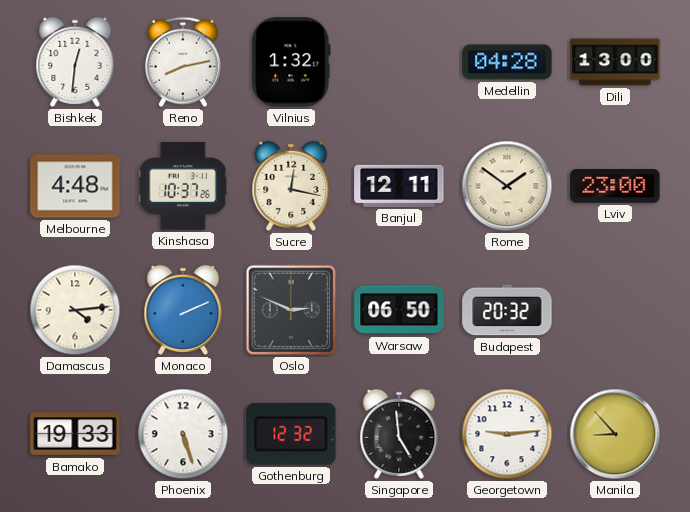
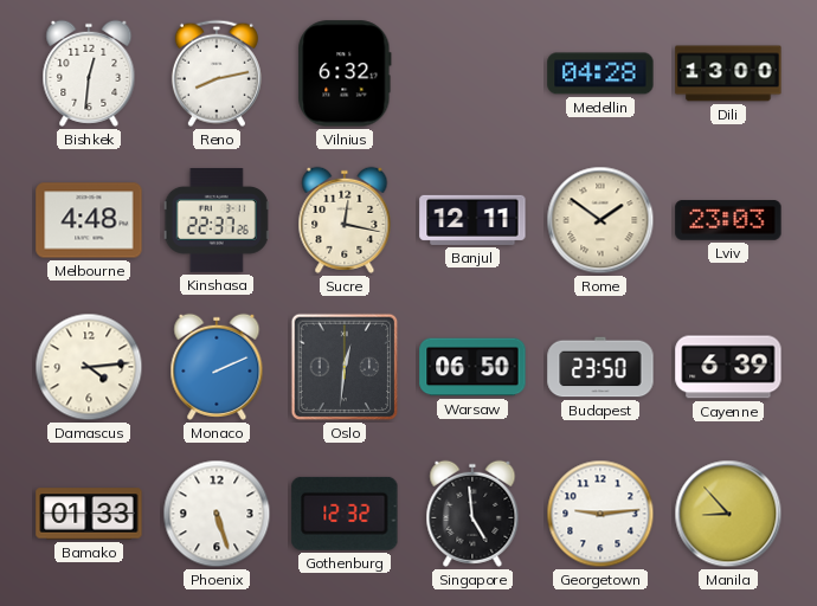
Vilnius: 1:32 -> 6:32
Kinshasa: 10:37 -> 22:37
Lviv: 23:00 -> 23:03
Oslo: 2:49 -> 12:31
Budapest: 20:32 -> 23:50
Cayenne: none -> 6:39
Bamako: 19:33 -> 01:33
